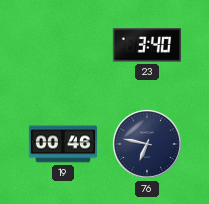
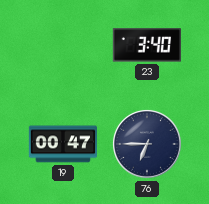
19: 00:46 -> 00:47
76: 6:47 -> 6:45
